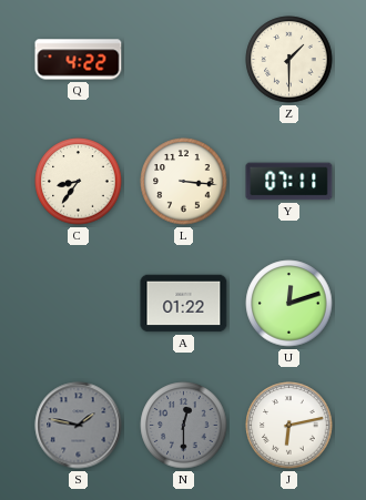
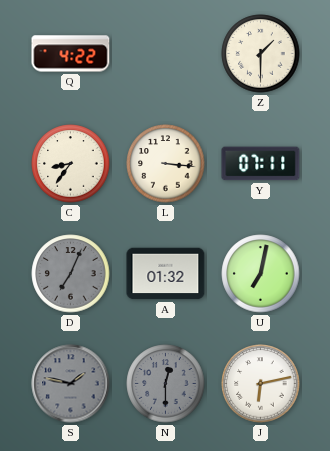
D: none -> 7:04
A: 01:22 -> 01:32
U: 12:12 -> 7:02
